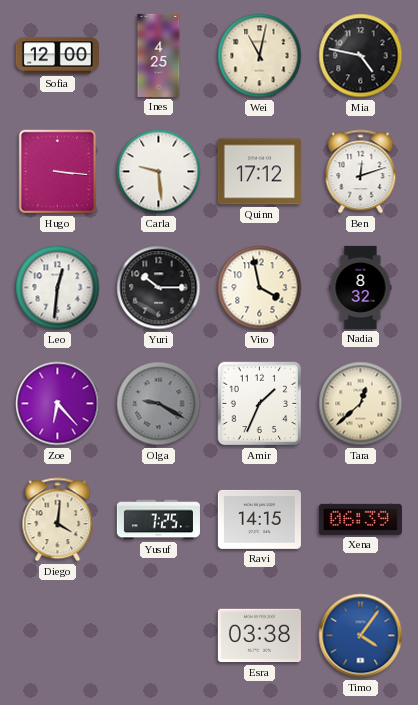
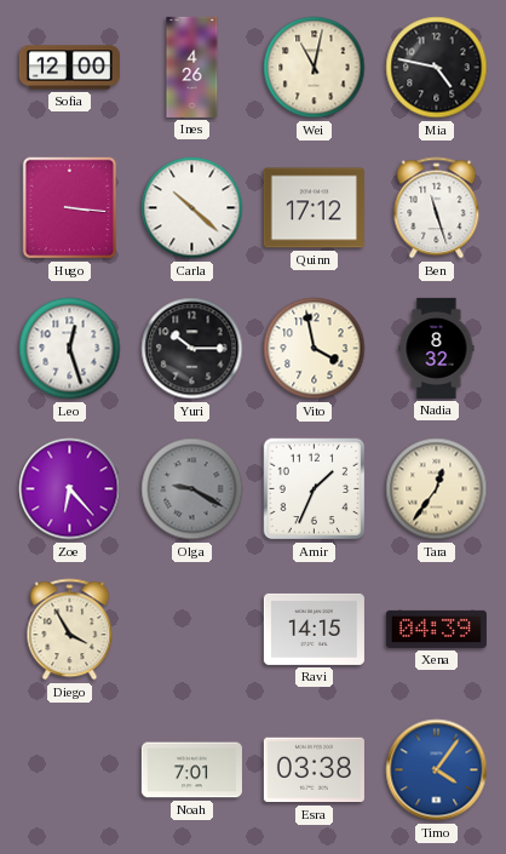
Ines: 4:25 -> 4:26
Carla: 9:29 -> 10:22
Ben: 12:12 -> 11:27
Leo: 12:31 -> 12:27
Tara: 12:38 -> 12:36
Diego: 4:01 -> 3:55
Yusuf: 7:25 -> none
Xena: 06:39 -> 04:39
Noah: none -> 7:01
